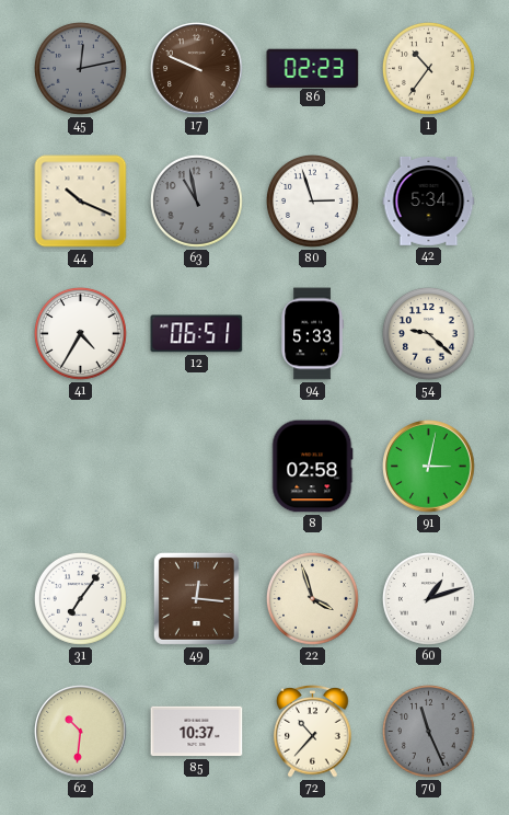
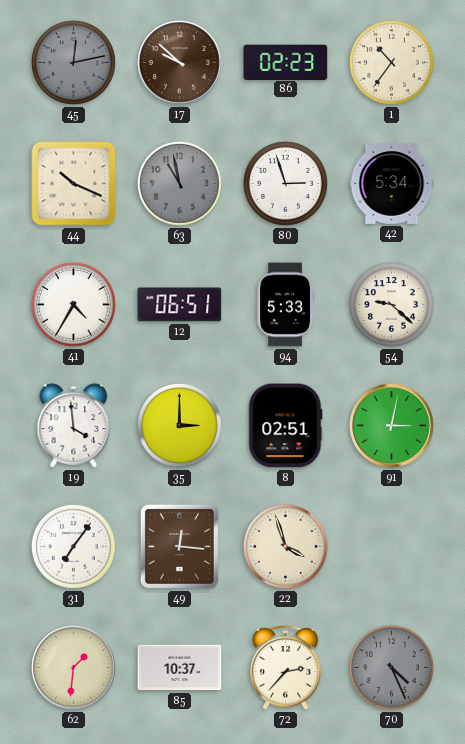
17: 9:49 -> 9:52
19: none -> 3:59
35: none -> 3:00
8: 02:58 -> 02:51
60: 1:12 -> none
62: 10:31 -> 1:31
72: 10:37 -> 2:37
70: 11:26 -> 4:26
